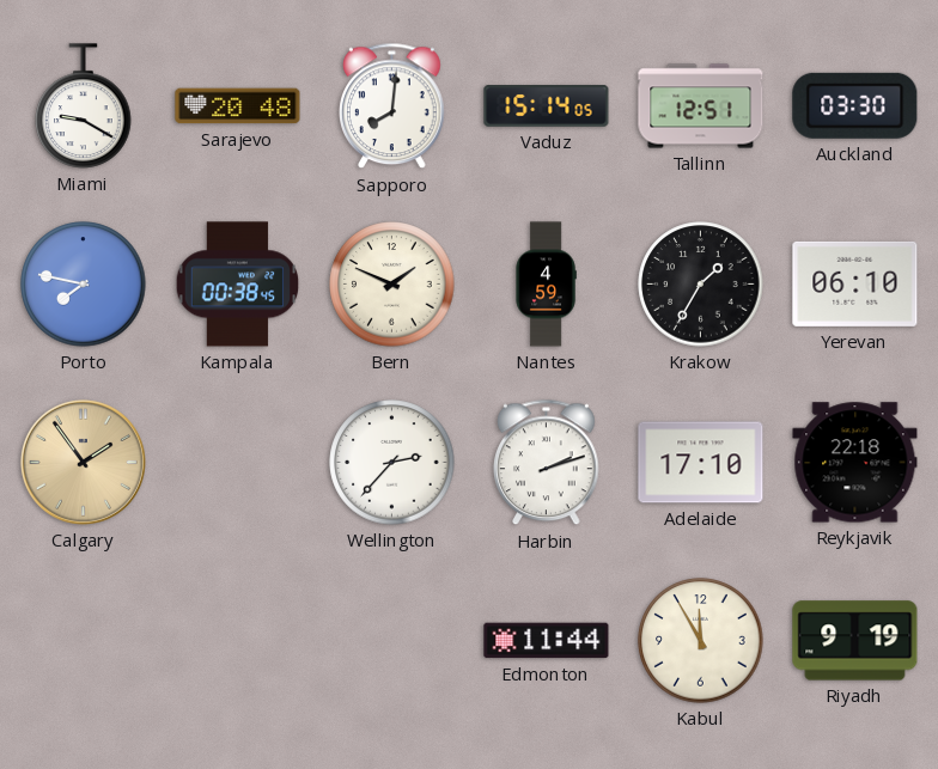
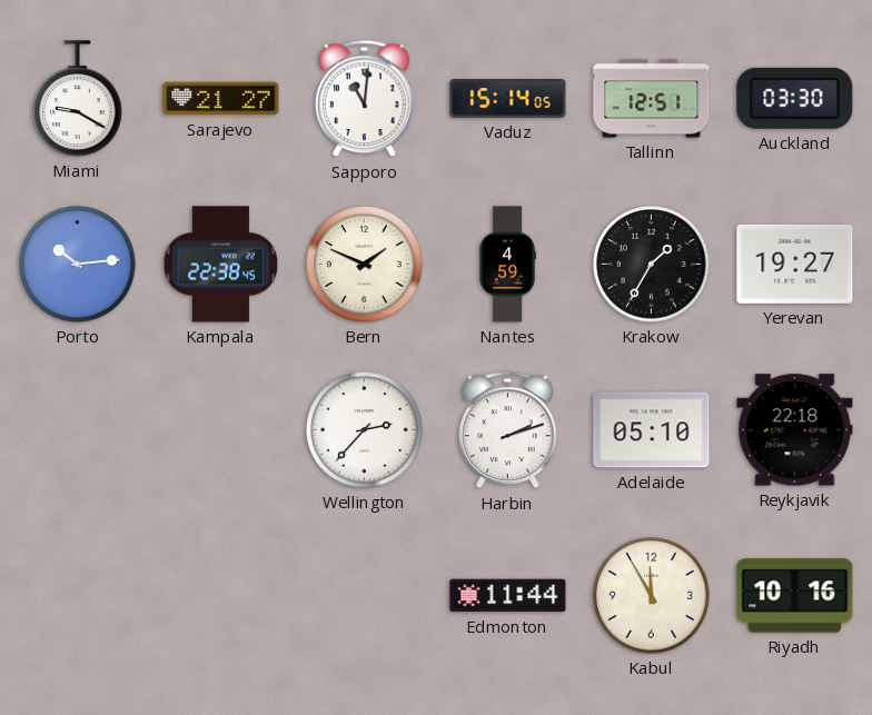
Sarajevo: 20:48 -> 21:27
Sapporo: 8:01 -> 11:01
Porto: 7:47 -> 10:14
Kampala: 00:38 -> 22:38
Yerevan: 06:10 -> 19:27
Calgary: 1:54 -> none
Adelaide: 17:10 -> 05:10
Riyadh: 9:19 -> 10:16
